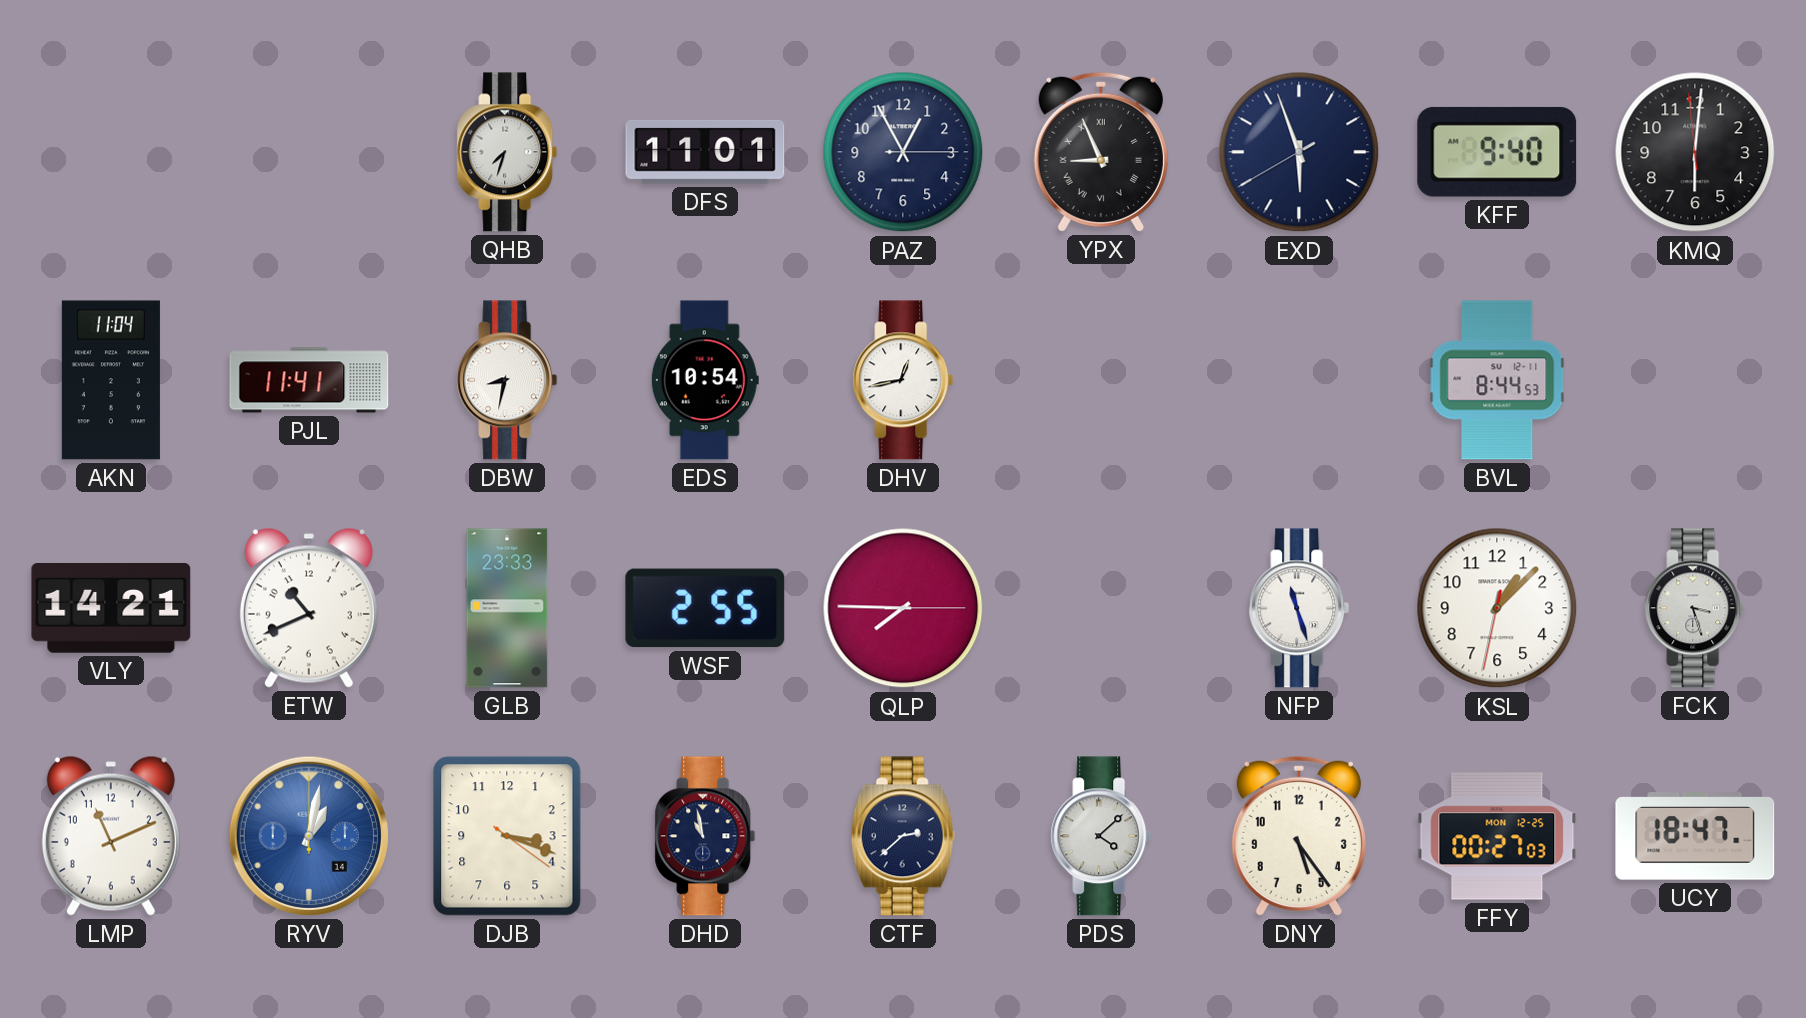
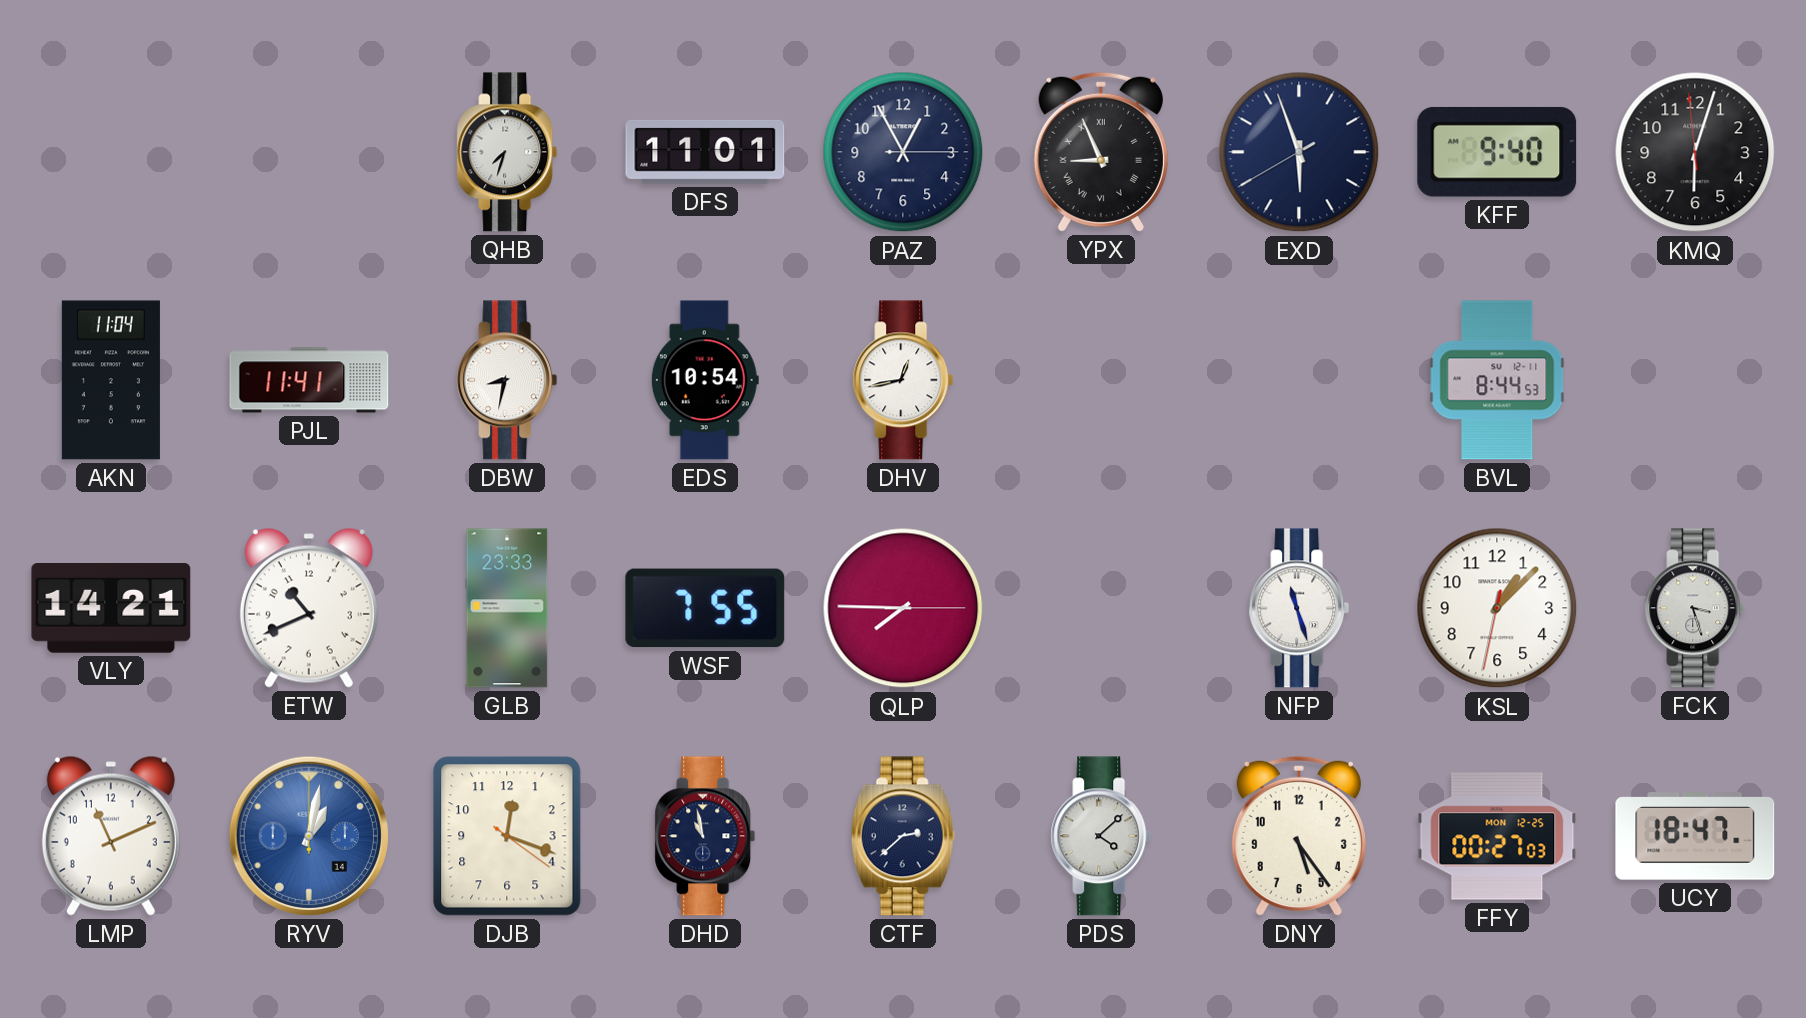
KMQ: 6:00 -> 6:02
WSF: 2:55 -> 7:55
DJB: 3:18 -> 12:18
